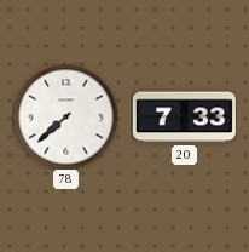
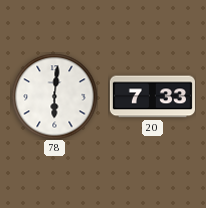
78: 7:38 -> 6:01
